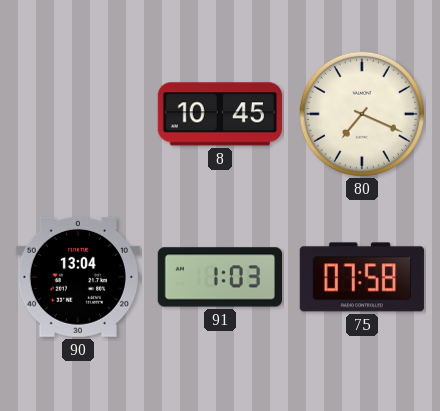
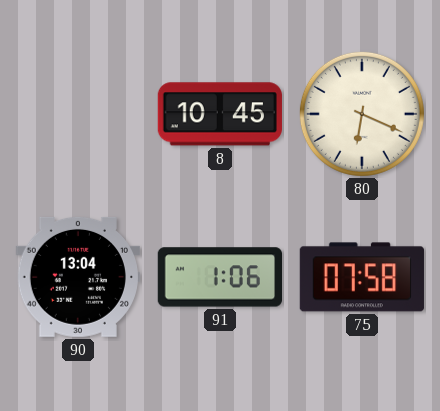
80: 7:19 -> 6:19
91: 1:03 -> 1:06
